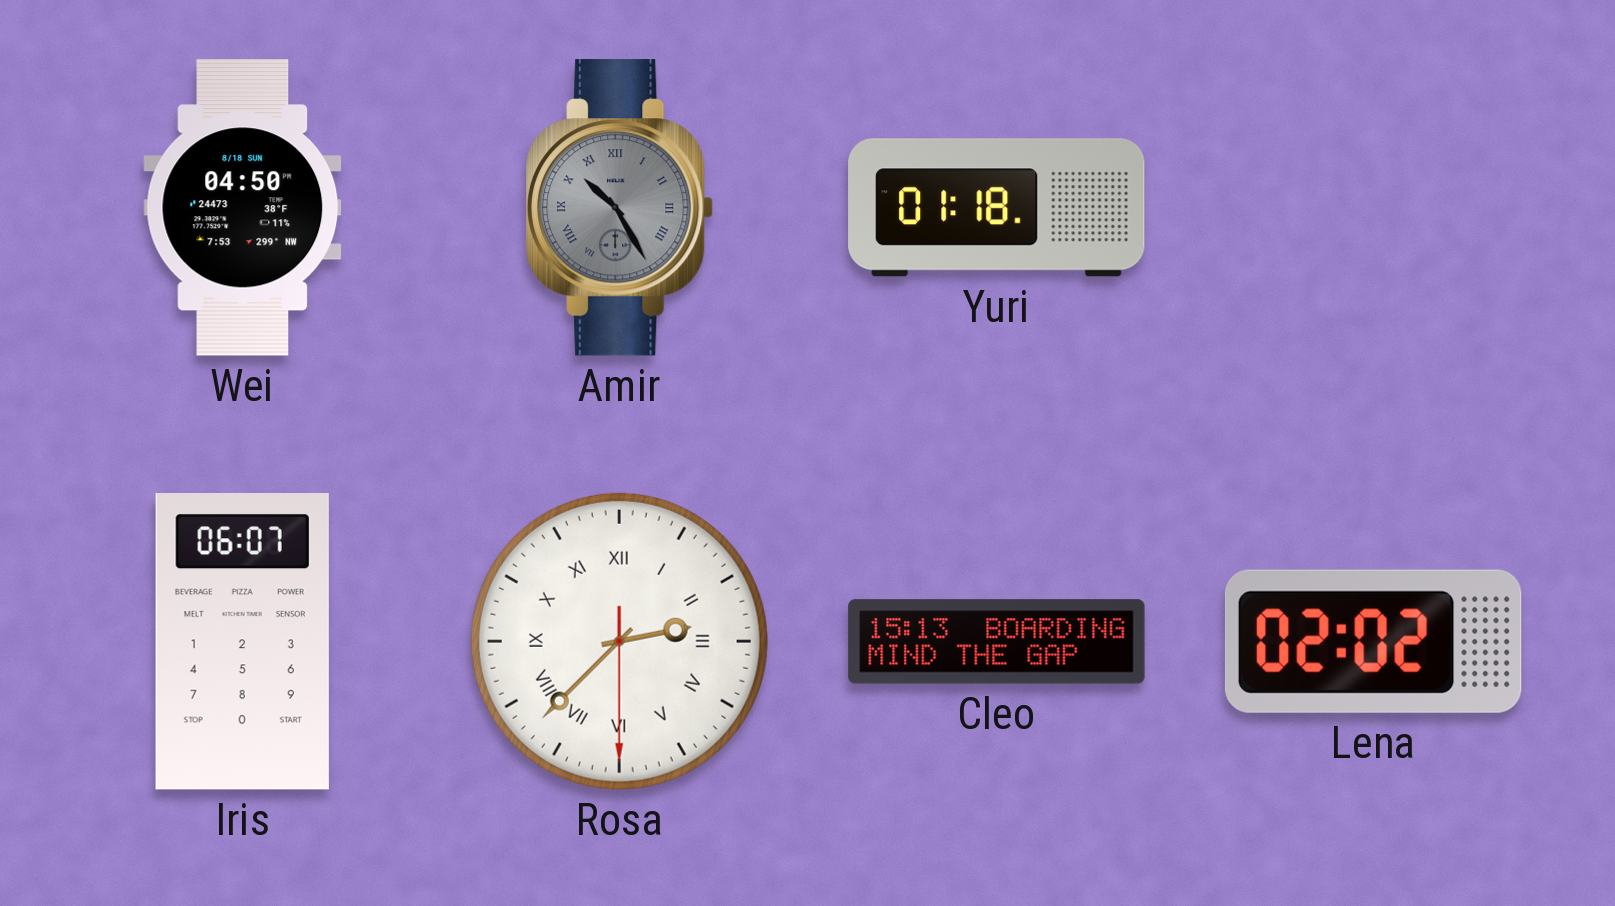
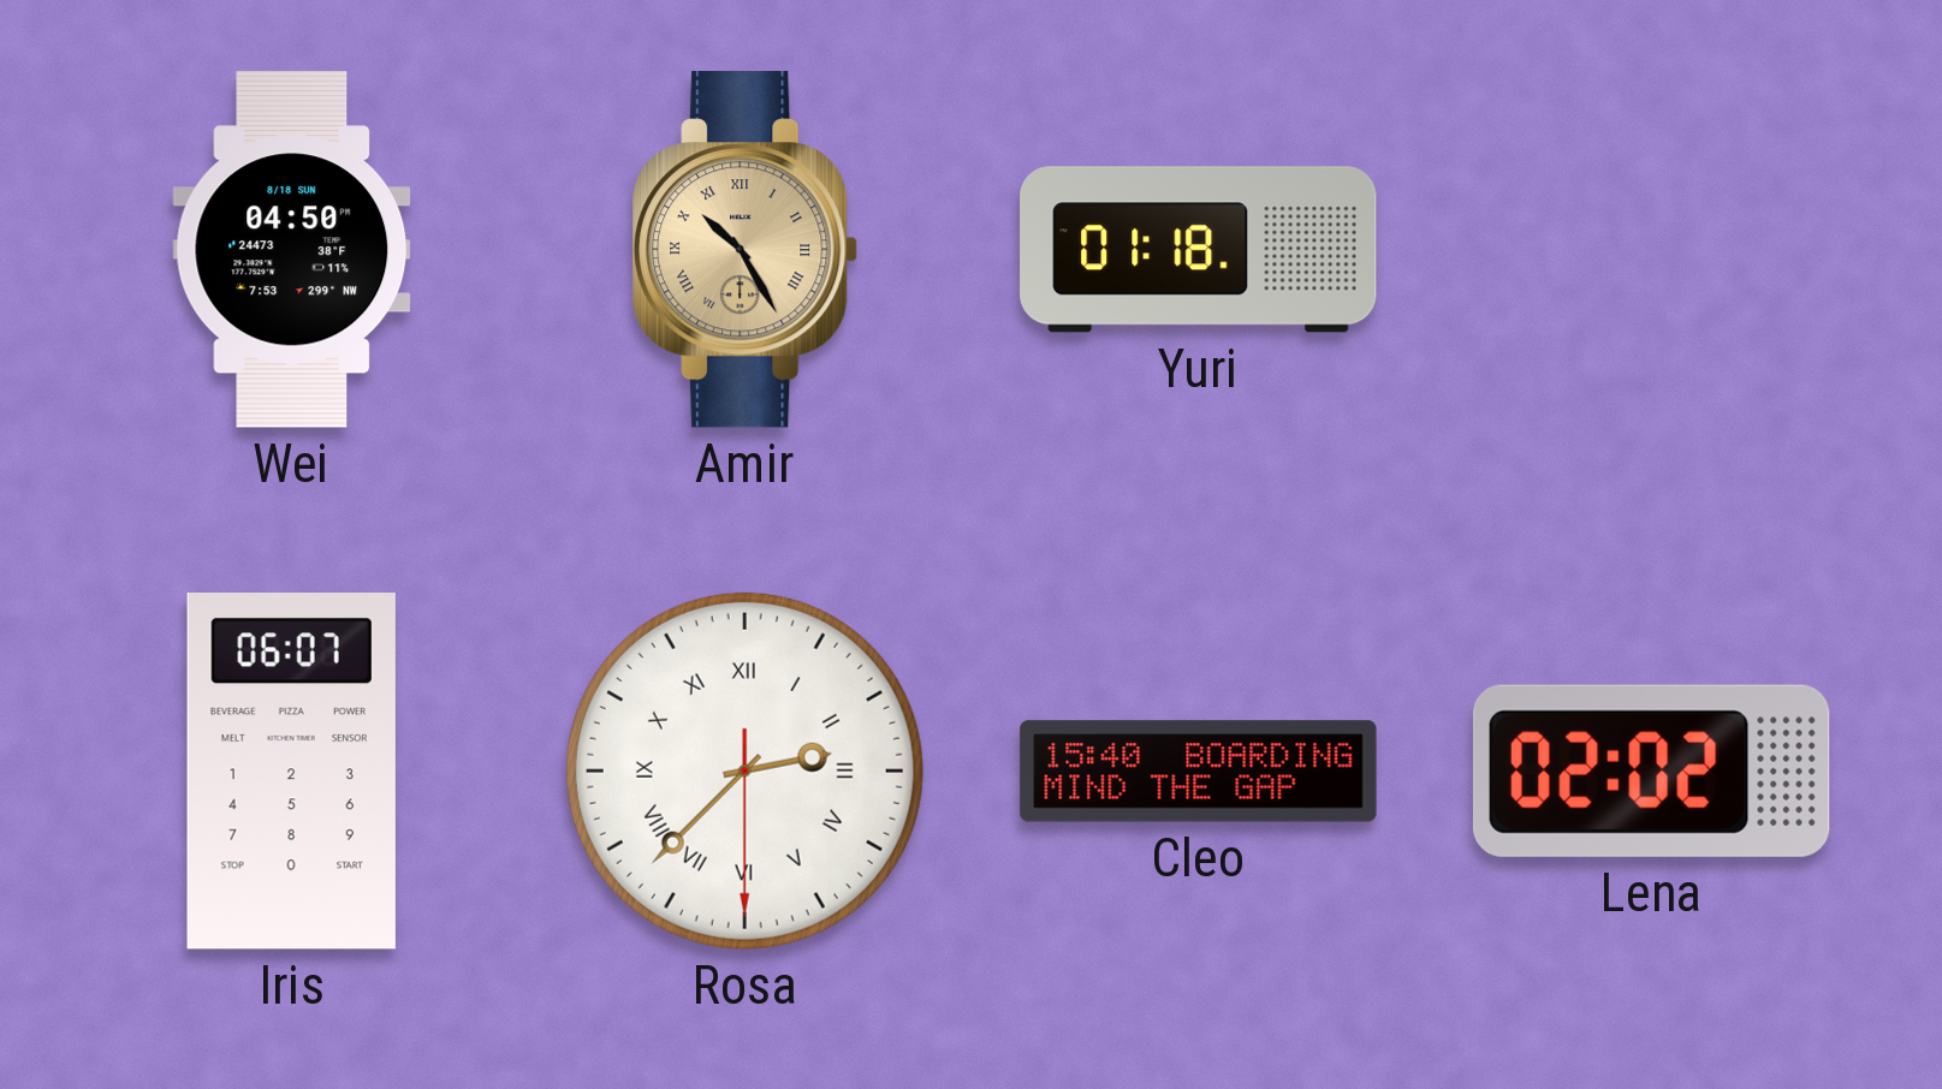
Amir dial: grey -> champagne
Cleo: 15:13 -> 15:40
